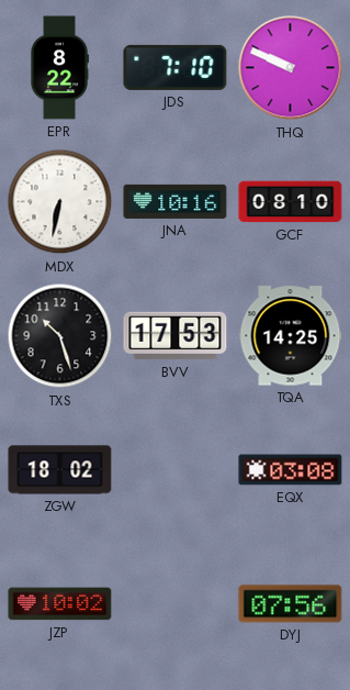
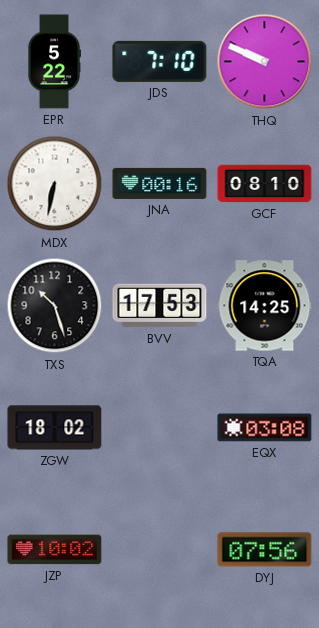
EPR: 8:22 -> 5:22
JNA: 10:16 -> 00:16
